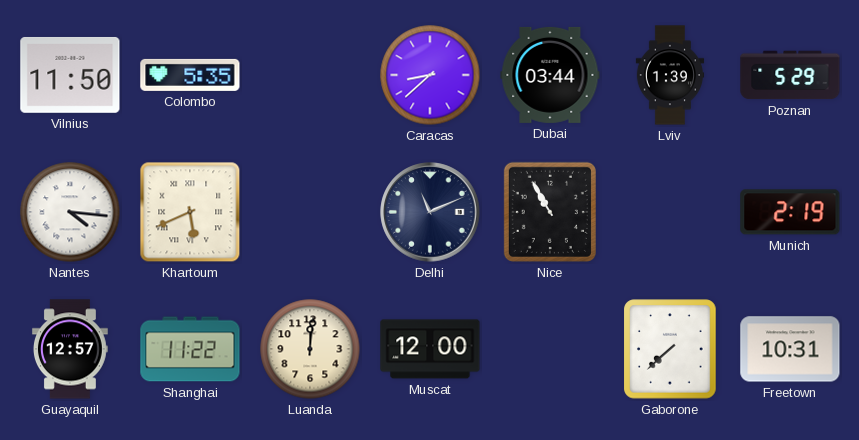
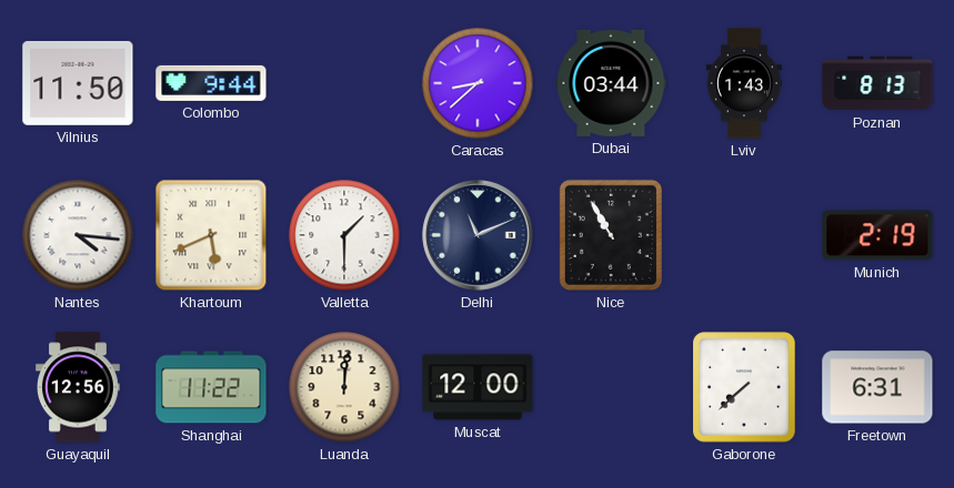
Colombo: 5:35 -> 9:44
Lviv: 1:39 -> 1:43
Poznan: 5:29 -> 8:13
Valletta: none -> 1:30
Guayaquil: 12:57 -> 12:56
Freetown: 10:31 -> 6:31
